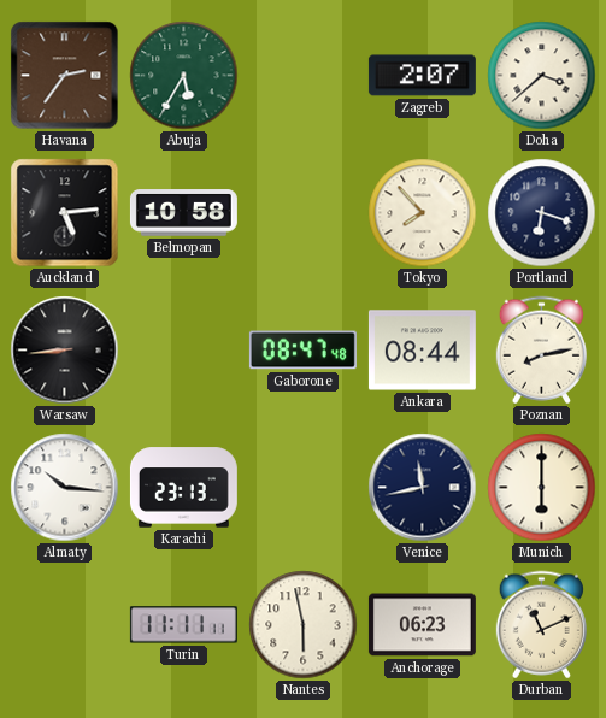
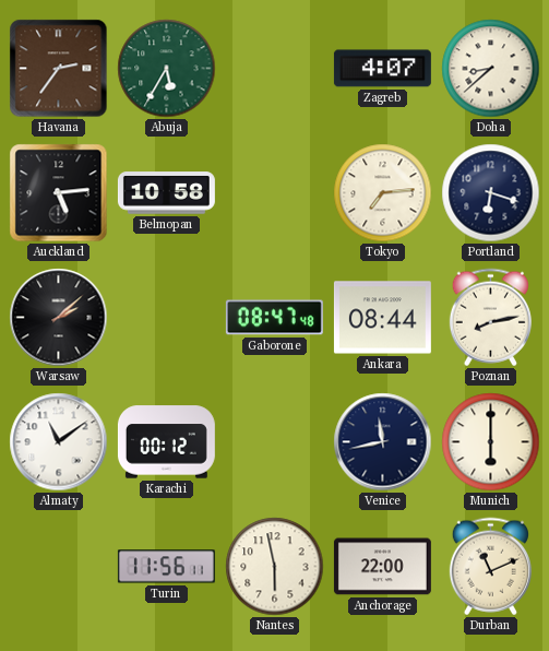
Zagreb: 2:07 -> 4:07
Doha: 3:38 -> 8:38
Tokyo: 7:53 -> 7:14
Warsaw: 8:44 -> 2:08
Almaty: 10:16 -> 11:09
Karachi: 23:13 -> 00:12
Turin: 11:11 -> 11:56
Anchorage: 06:23 -> 22:00
